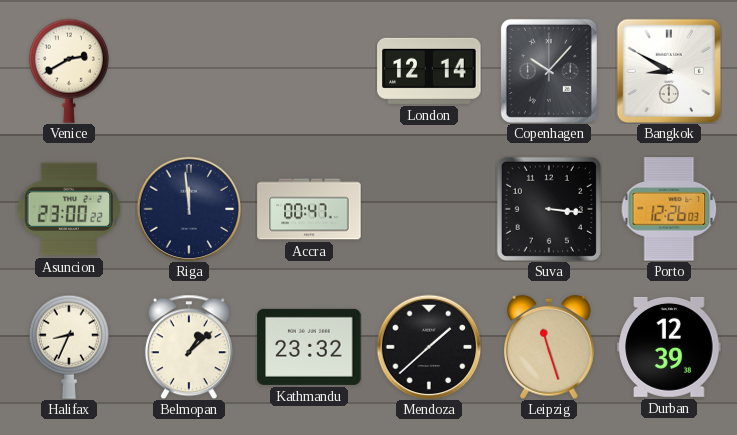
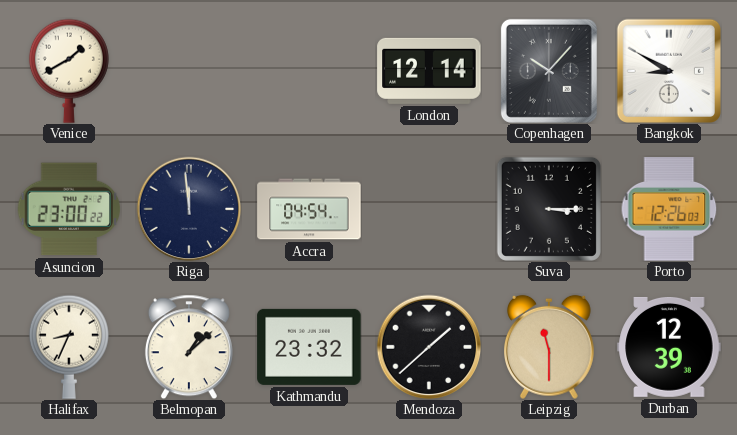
Venice: 2:40 -> 1:40
Accra: 00:47 -> 04:54
Suva: 3:16 -> 3:15
Leipzig: 11:27 -> 11:30
